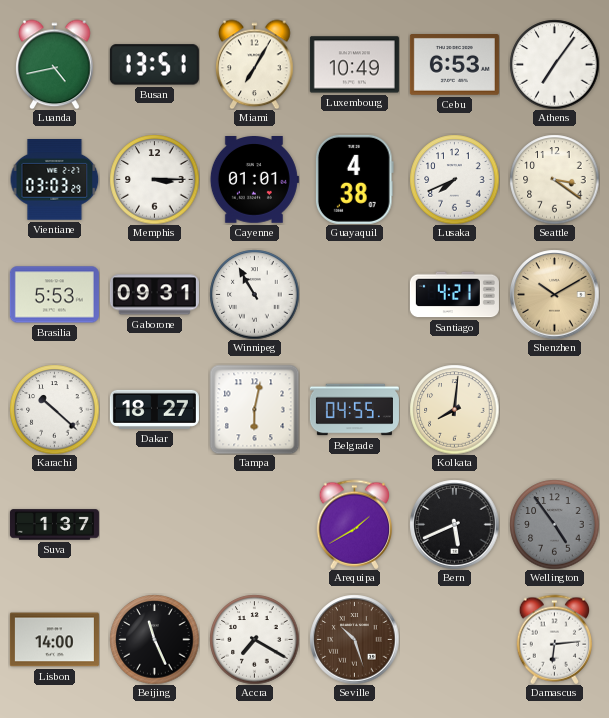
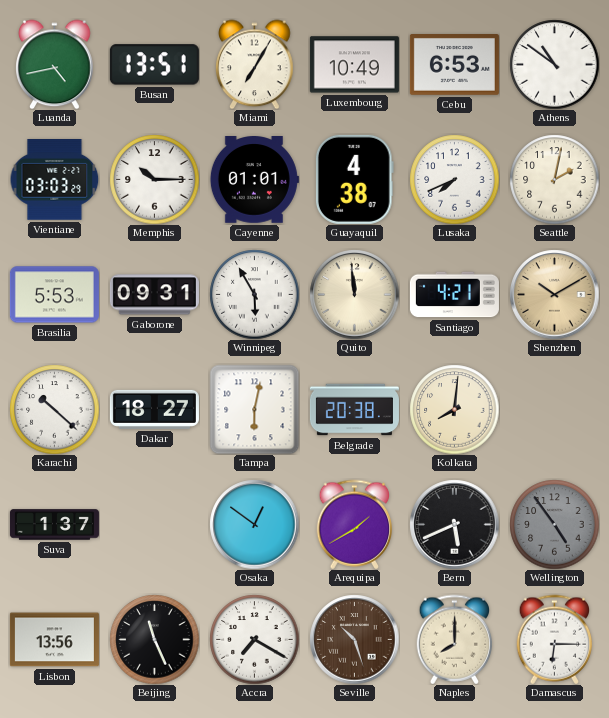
Athens: 7:06 -> 10:51
Memphis: 3:15 -> 10:15
Seattle: 3:21 -> 2:02
Winnipeg: 10:55 -> 5:55
Quito: none -> 11:59
Belgrade: 04:55 -> 20:38
Osaka: none -> 12:51
Lisbon: 14:00 -> 13:56
Naples: none -> 8:00
Damascus: 6:14 -> 6:15
